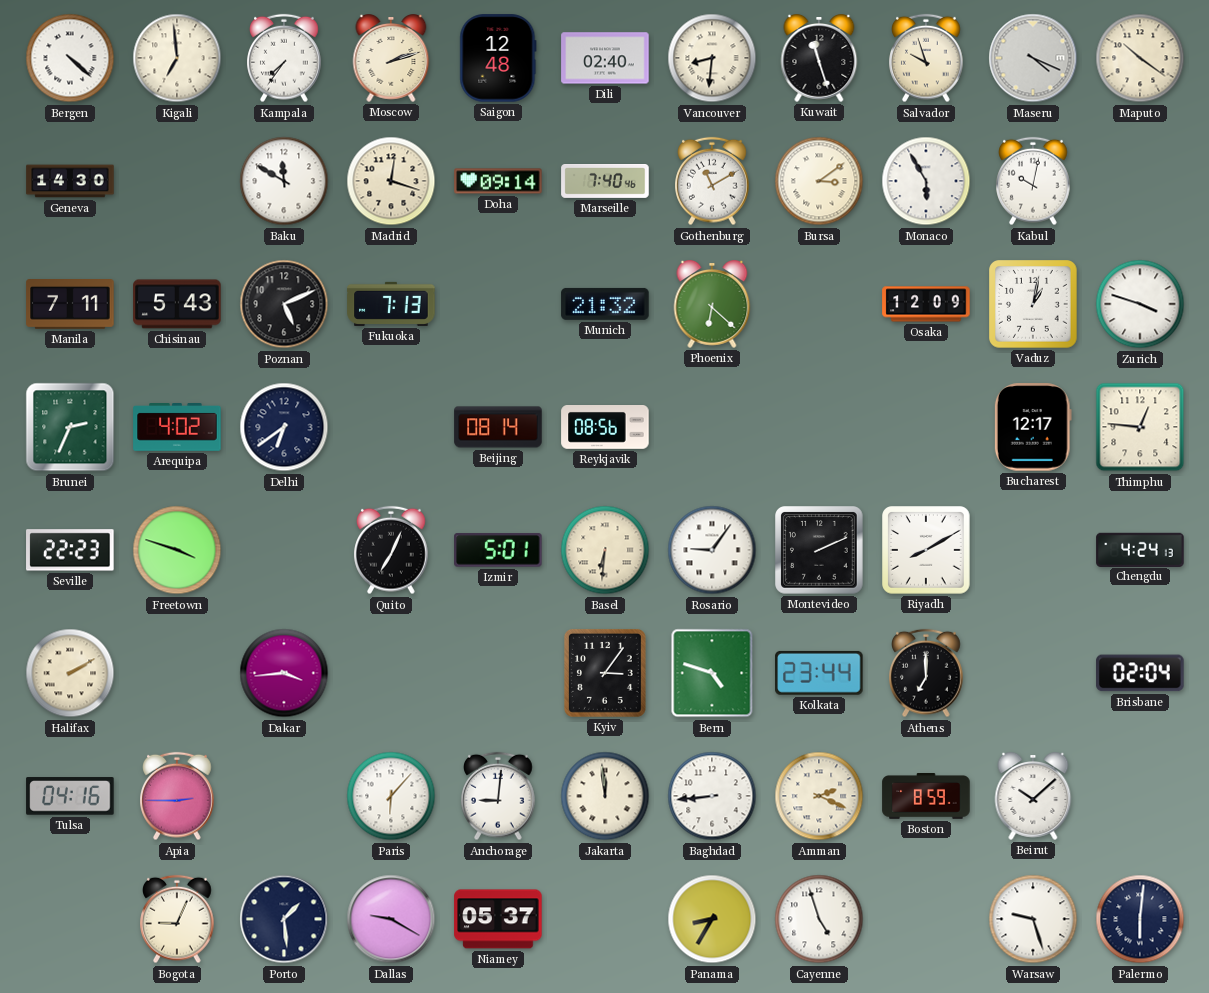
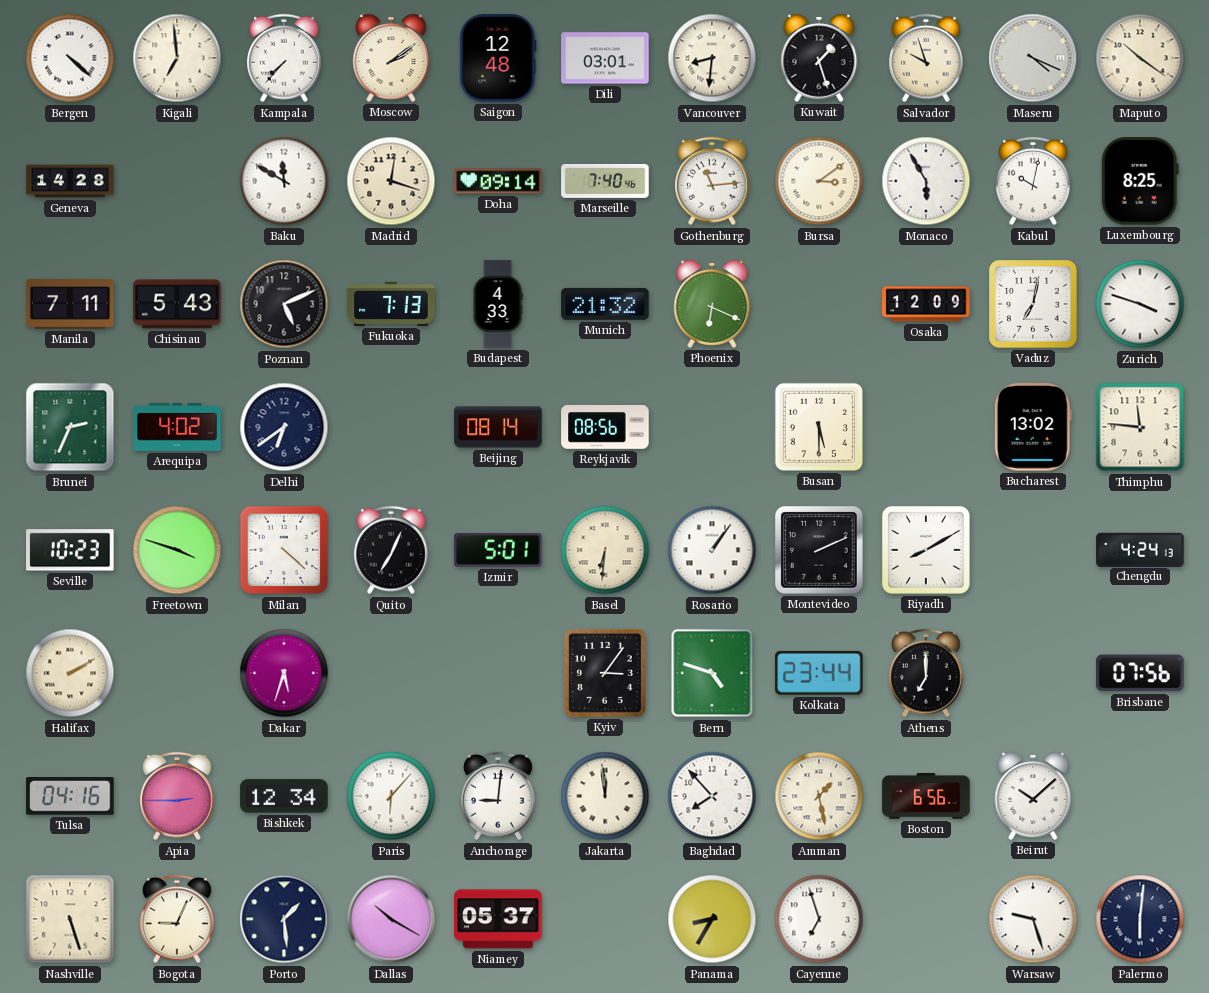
Kampala: 7:36 -> 7:37
Moscow: 2:12 -> 2:09
Dili: 02:40 -> 03:01
Kuwait: 11:27 -> 1:27
Geneva: 14:30 -> 14:28
Gothenburg: 11:10 -> 11:14
Luxembourg: none -> 8:25
Budapest: none -> 4:33
Phoenix: 6:22 -> 6:19
Vaduz: 1:02 -> 7:02
Busan: none -> 5:30
Bucharest: 12:17 -> 13:02
Thimphu: 12:46 -> 11:46
Seville: 22:23 -> 10:23
Milan: none -> 4:22
Rosario: 9:06 -> 1:06
Dakar: 3:44 -> 5:33
Brisbane: 02:04 -> 07:56
Bishkek: none -> 12:34
Baghdad: 8:44 -> 7:53
Amman: 2:19 -> 1:28
Boston: 8:59 -> 6:56
Nashville: none -> 5:27
Dallas: 9:20 -> 10:20
Cayenne: 4:57 -> 6:57
